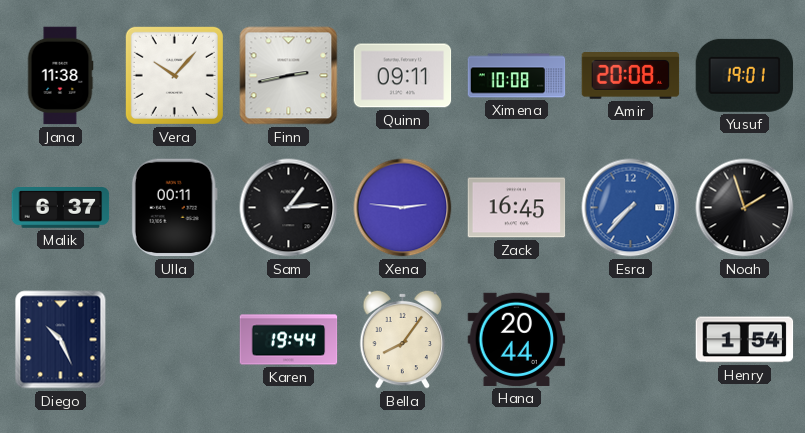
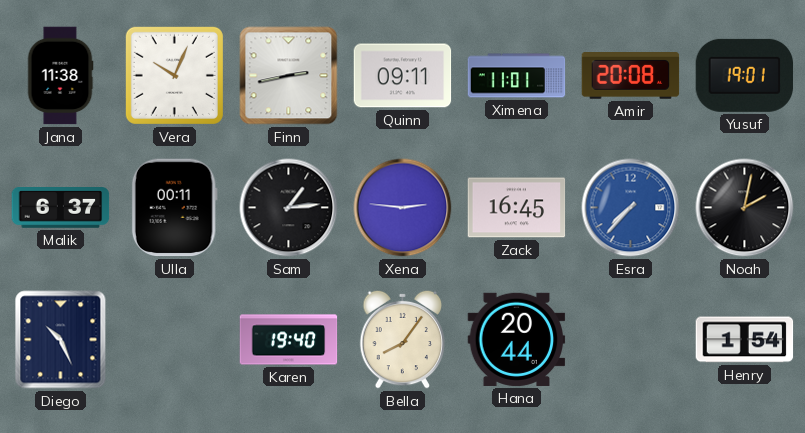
Vera: 10:07 -> 10:04
Ximena: 10:08 -> 11:01
Noah: 1:57 -> 2:02
Karen: 19:44 -> 19:40
